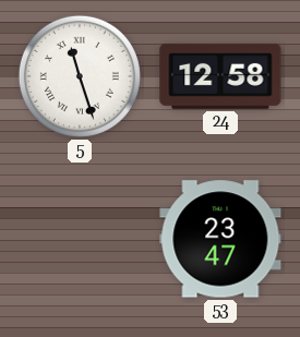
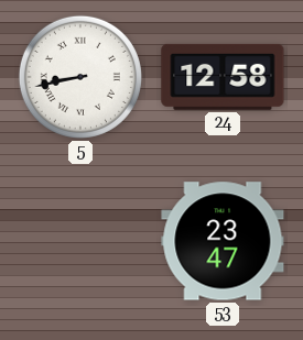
5: 11:27 -> 8:43
